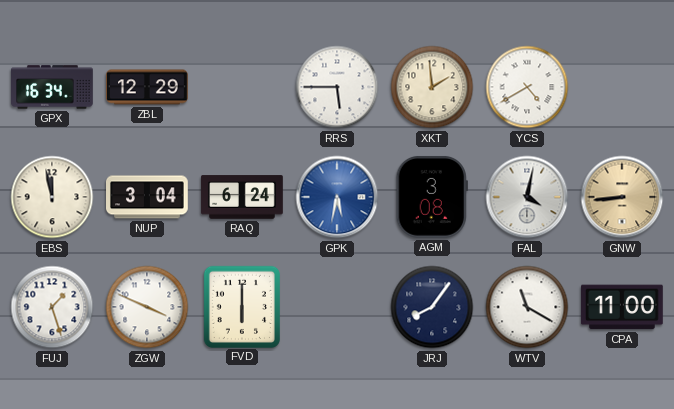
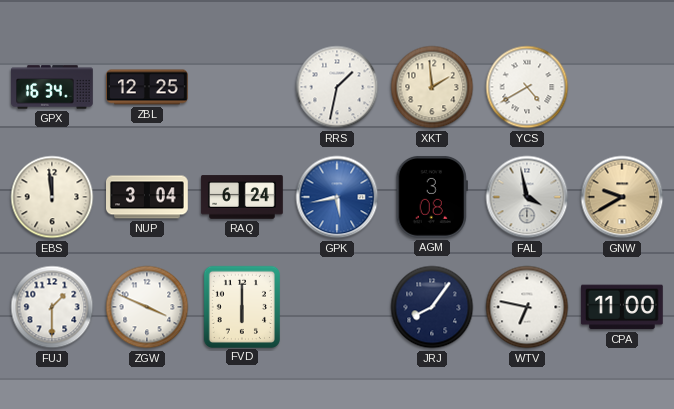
ZBL: 12:29 -> 12:25
RRS: 5:45 -> 1:32
EBS: 11:58 -> 11:59
GPK: 5:32 -> 5:43
FAL: 4:02 -> 3:58
GNW: 8:44 -> 9:40
FUJ: 1:27 -> 1:30
WTV: 11:20 -> 6:47
